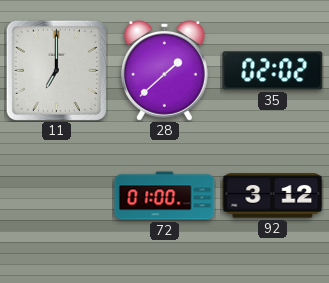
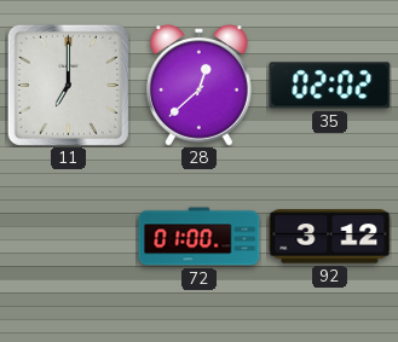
28: 1:38 -> 12:38
